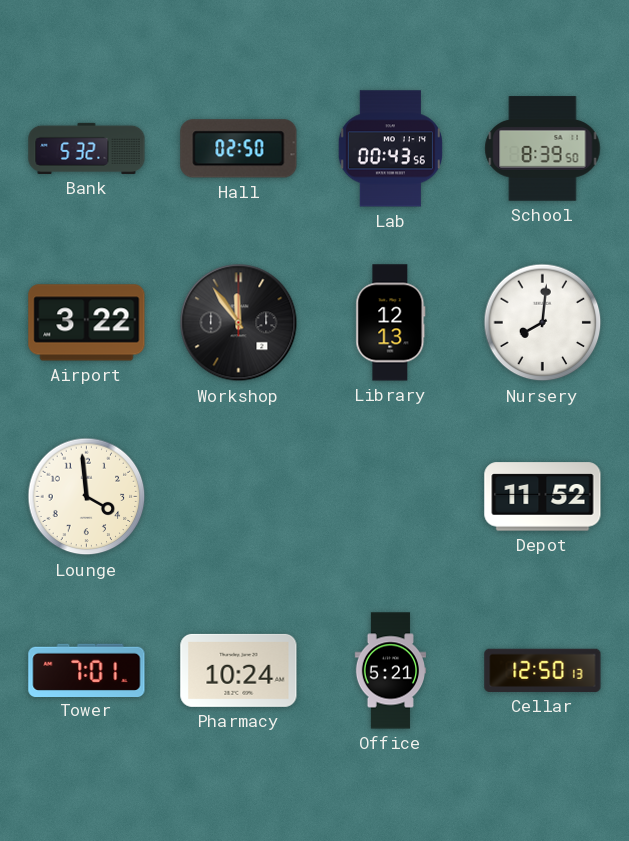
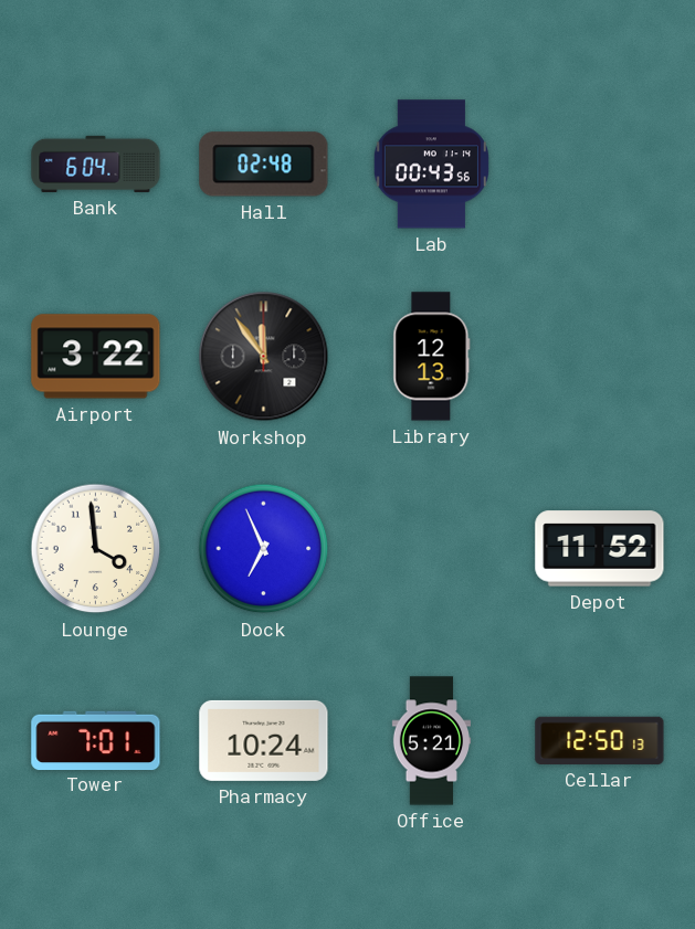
Bank: 5:32 -> 6:04
Hall: 02:50 -> 02:48
School: 8:39 -> none
Nursery: 8:01 -> none
Dock: none -> 6:56
